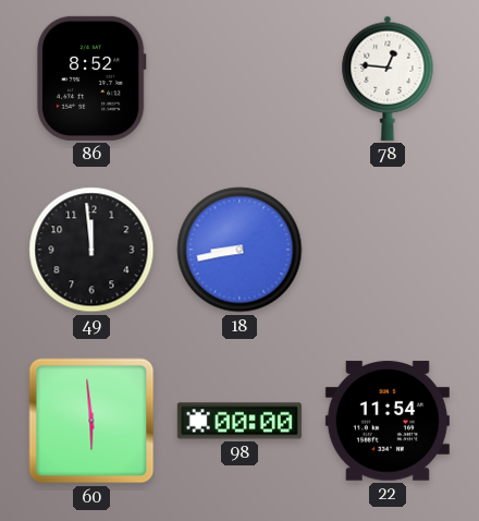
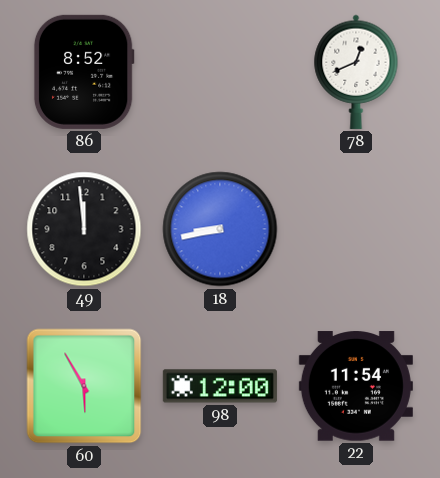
78: 12:46 -> 12:41
60: 5:59 -> 5:55
98: 00:00 -> 12:00
